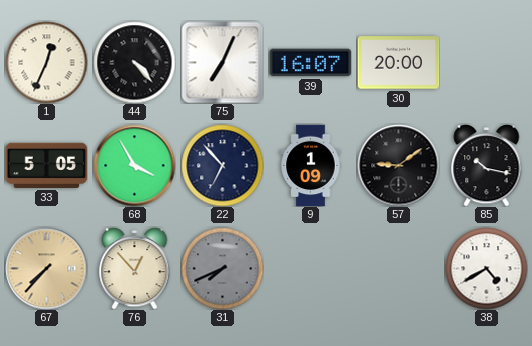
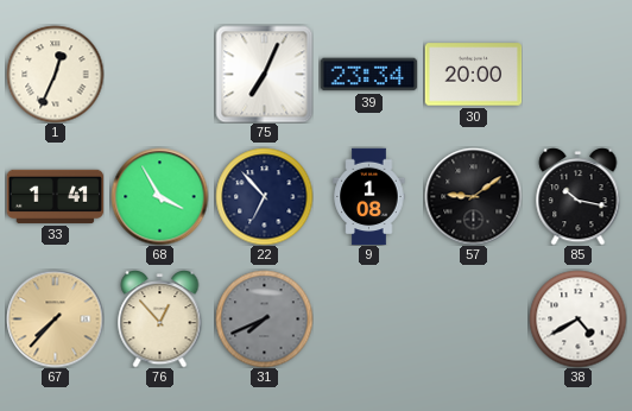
44: 4:23 -> none
39: 16:07 -> 23:34
33: 5:05 -> 1:41
9: 1:09 -> 1:08
